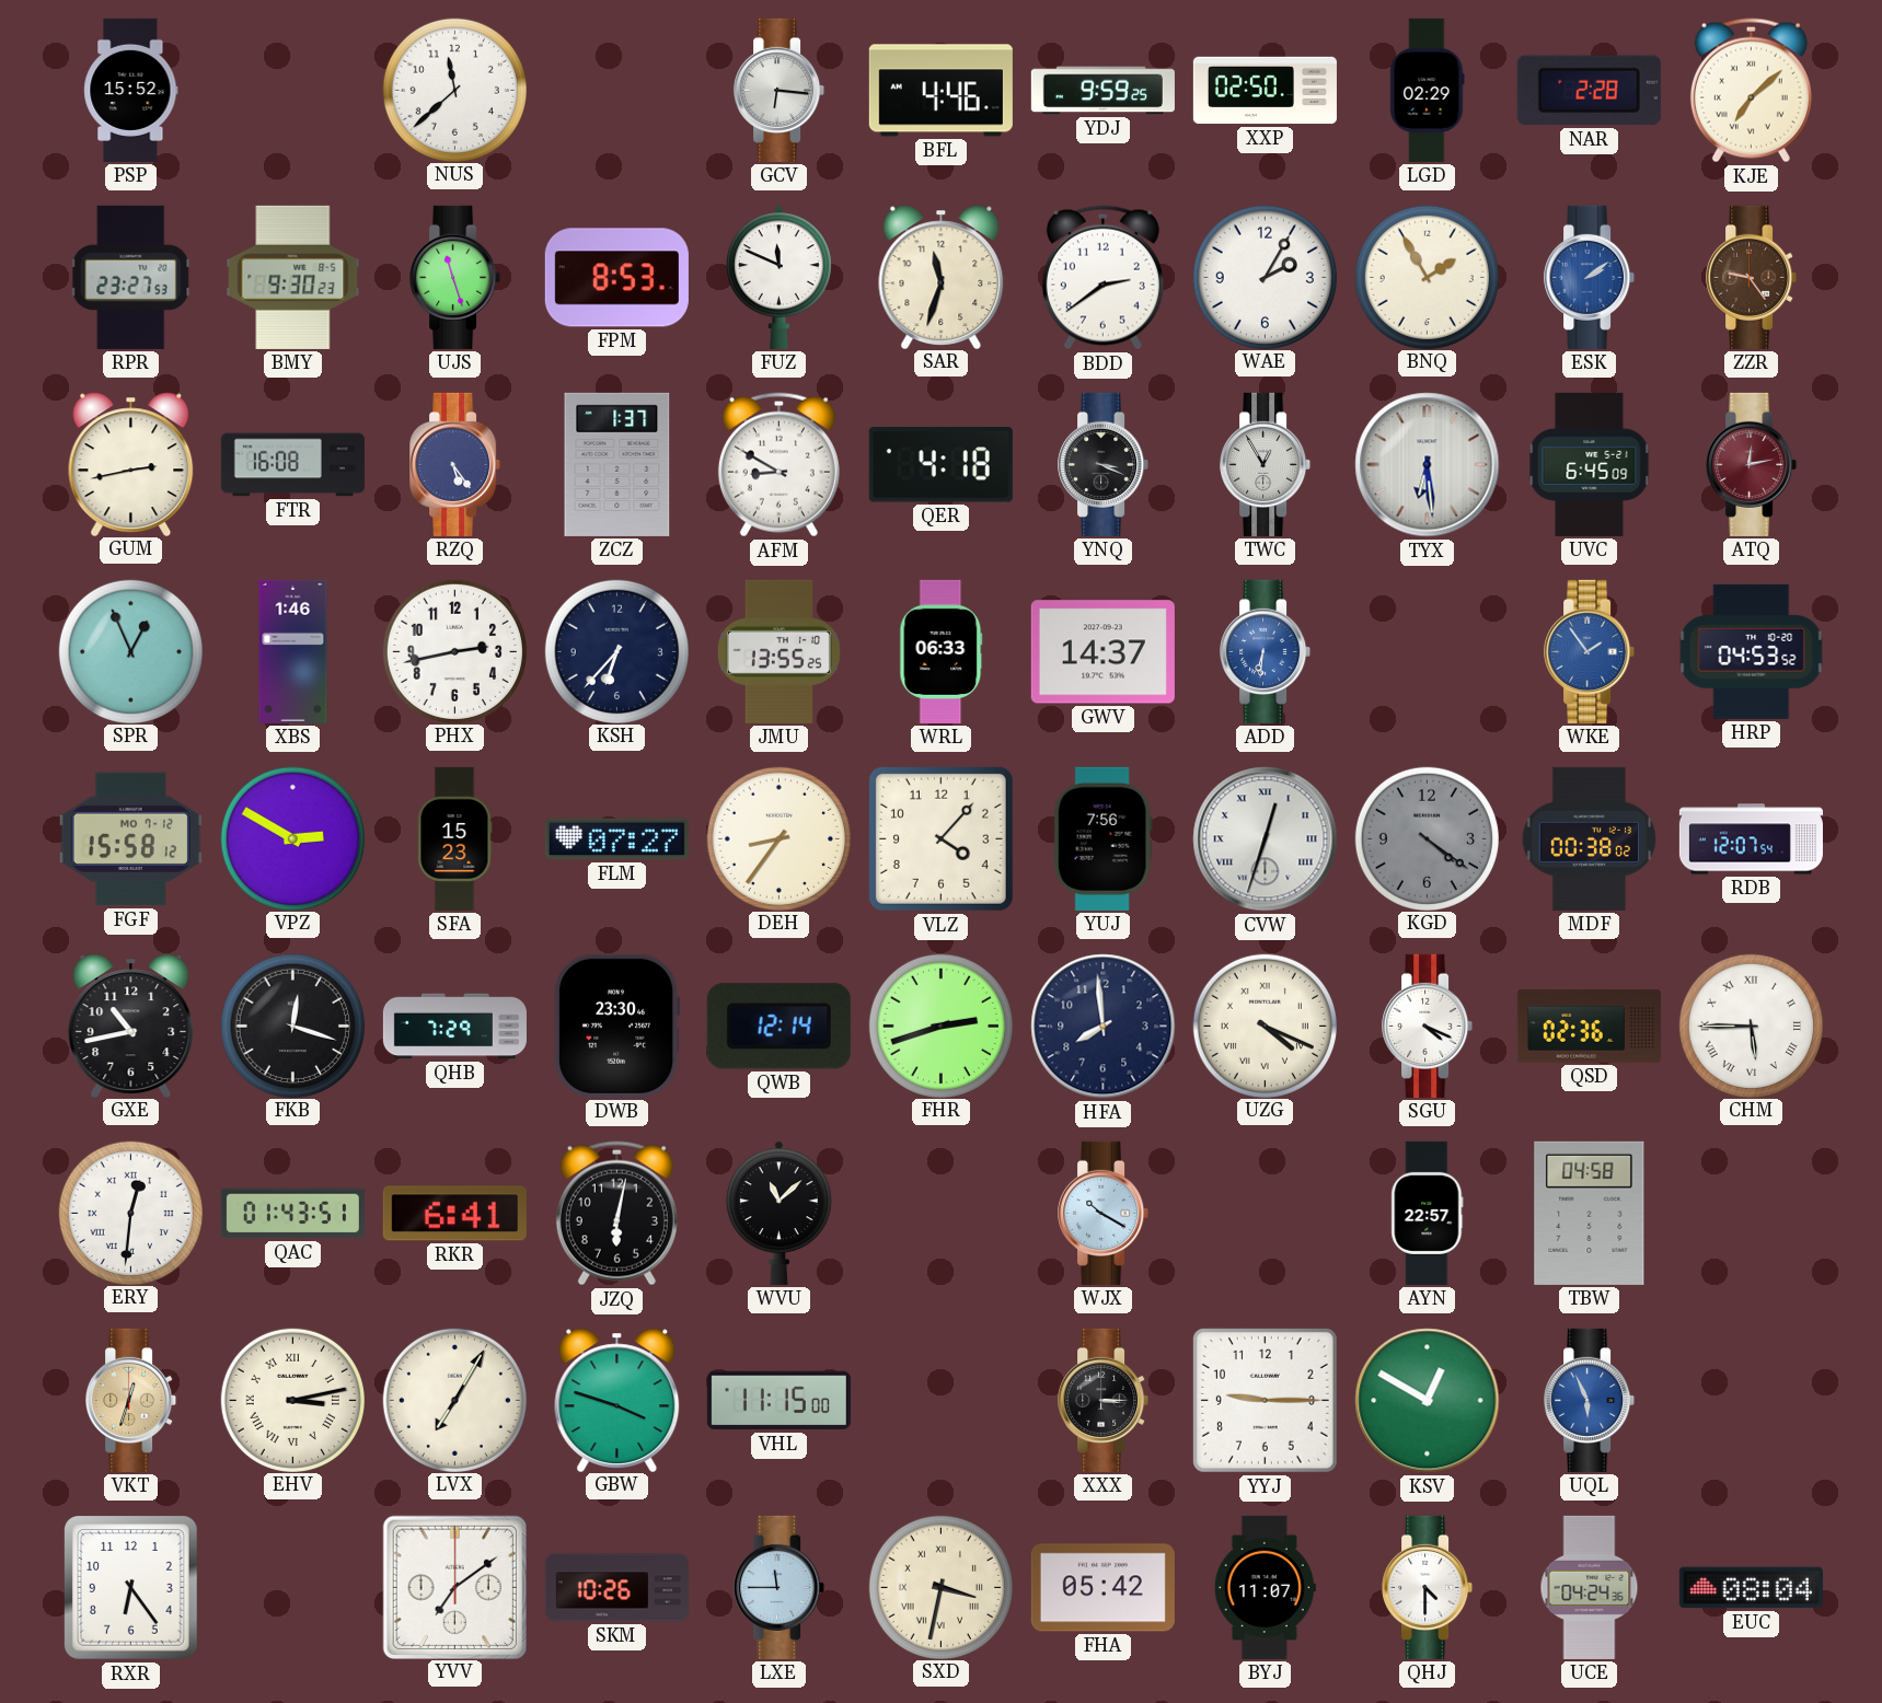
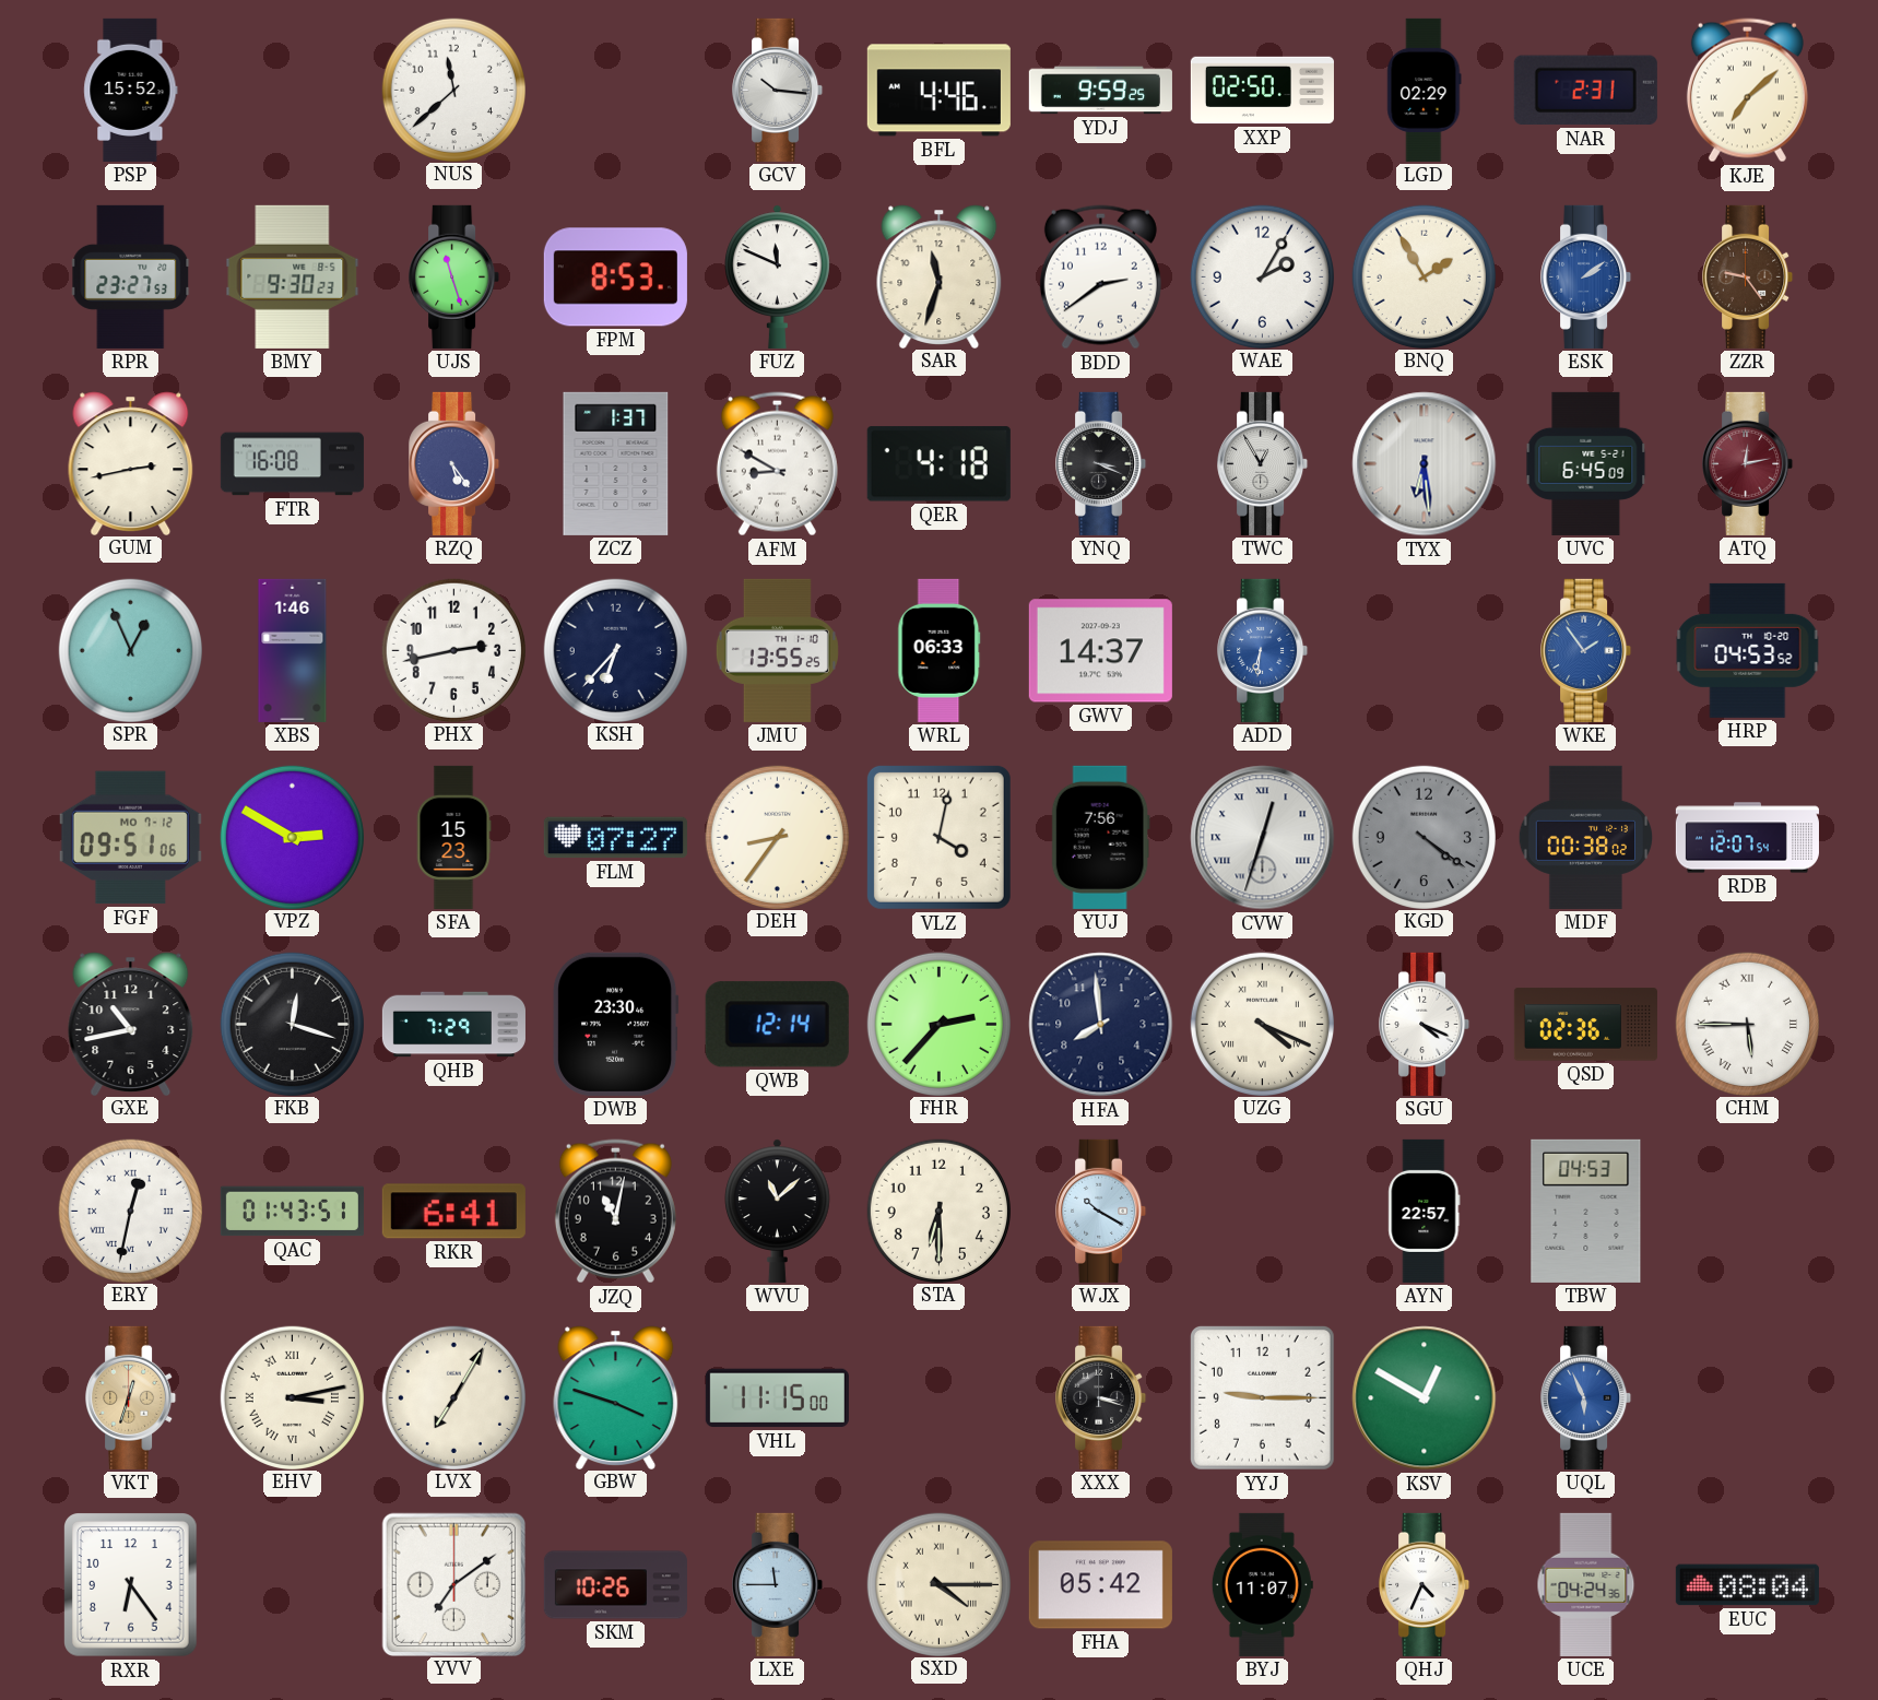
GCV: 6:16 -> 10:16
NAR: 2:28 -> 2:31
FGF: 15:58 -> 09:51
VLZ: 4:07 -> 4:02
FHR: 2:42 -> 2:37
ERY: 12:31 -> 12:32
JZQ: 6:02 -> 11:02
STA: none -> 6:30
TBW: 04:58 -> 04:53
XXX: 3:15 -> 3:18
SXD: 3:32 -> 4:15
QHJ: 4:30 -> 4:34
